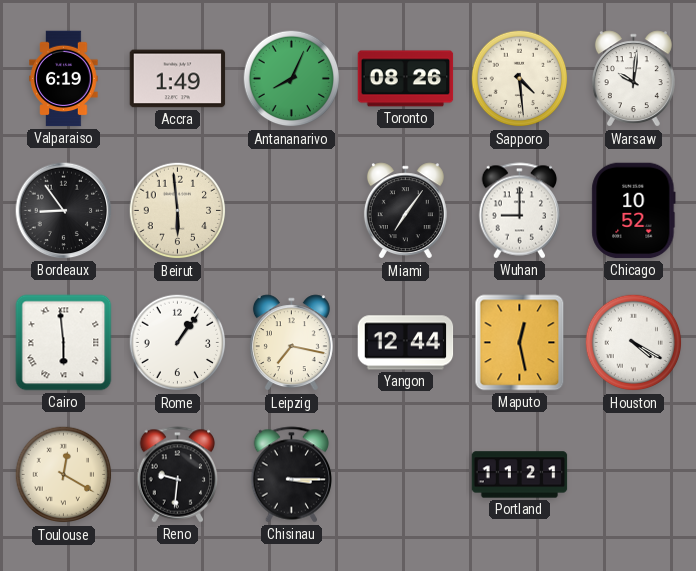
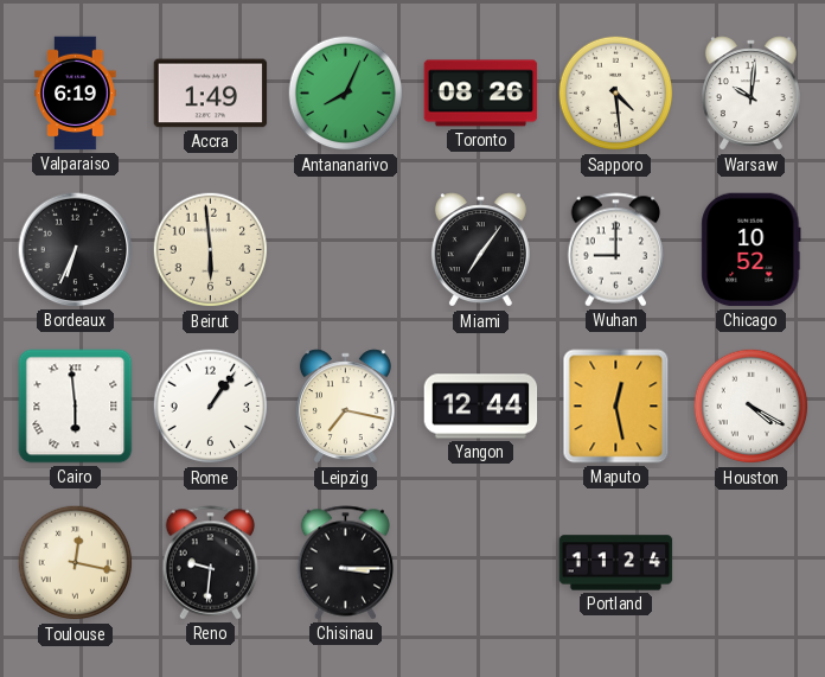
Bordeaux: 8:54 -> 6:34
Toulouse: 12:20 -> 12:17
Portland: 11:21 -> 11:24
